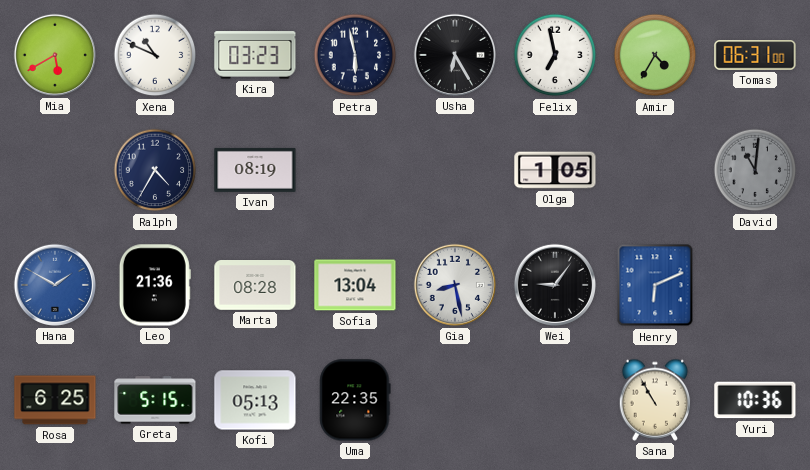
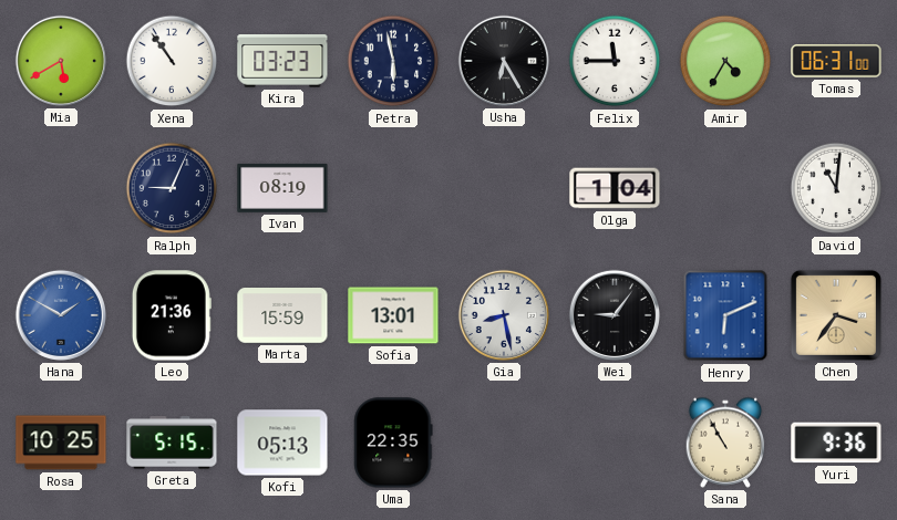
Xena: 10:49 -> 10:54
Felix: 6:58 -> 11:45
Ralph: 4:35 -> 9:04
Olga: 1:05 -> 1:04
David dial: grey -> white
Marta: 08:28 -> 15:59
Sofia: 13:04 -> 13:01
Chen: none -> 3:36
Rosa: 6:25 -> 10:25
Yuri: 10:36 -> 9:36
